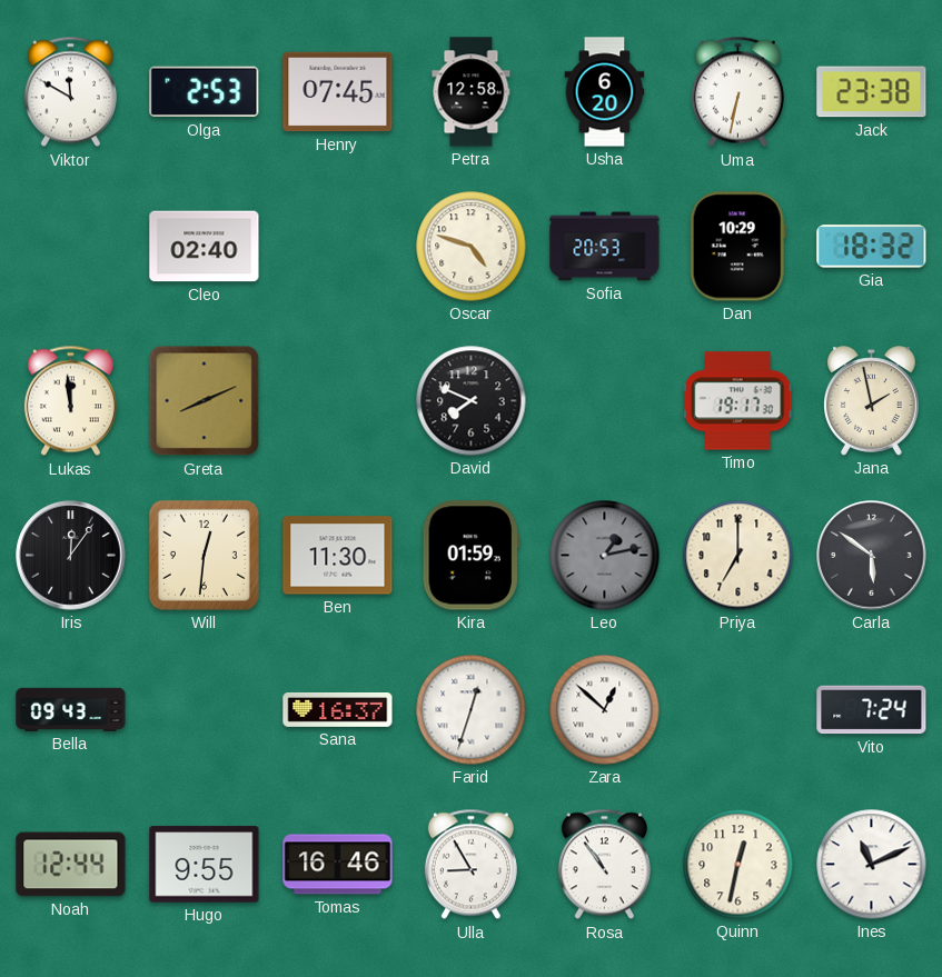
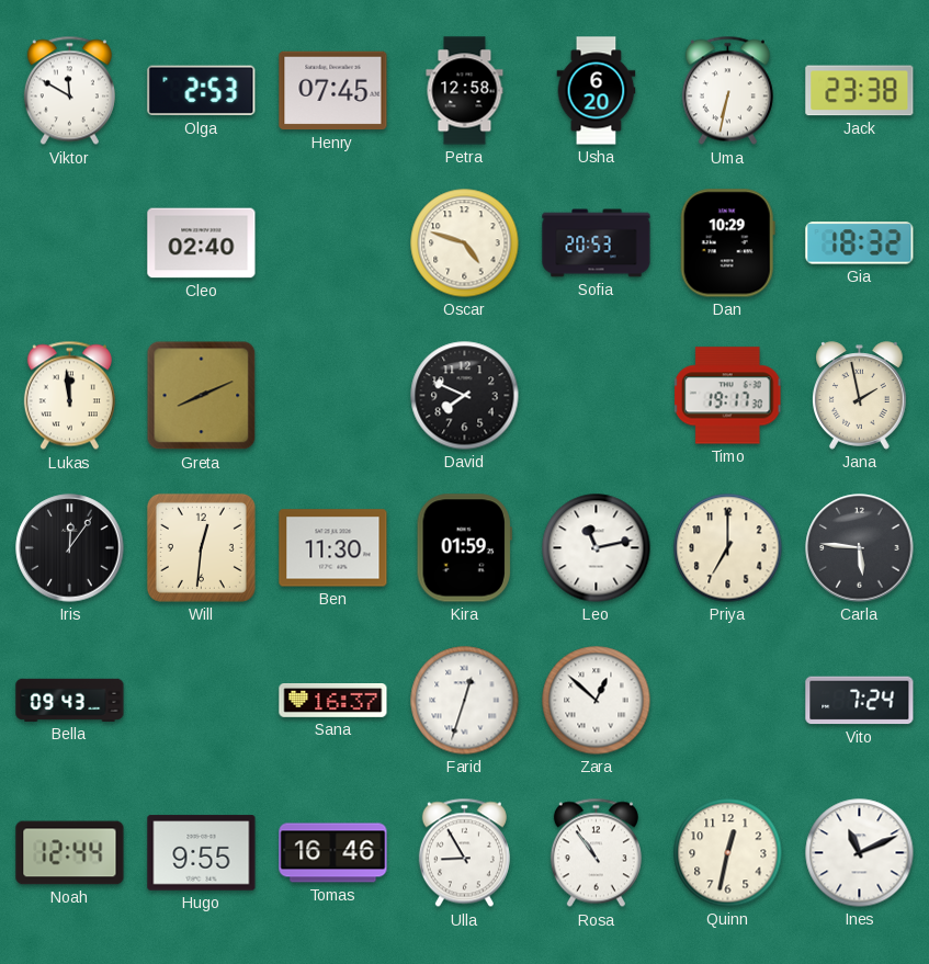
Leo: 1:13 -> 11:13
Leo dial: grey -> white
Carla: 5:51 -> 5:46
